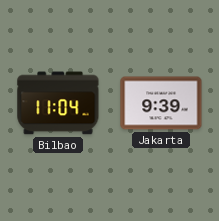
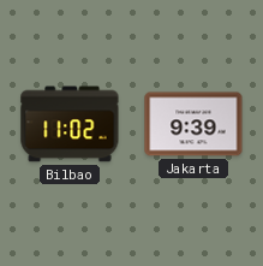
Bilbao: 11:04 -> 11:02
